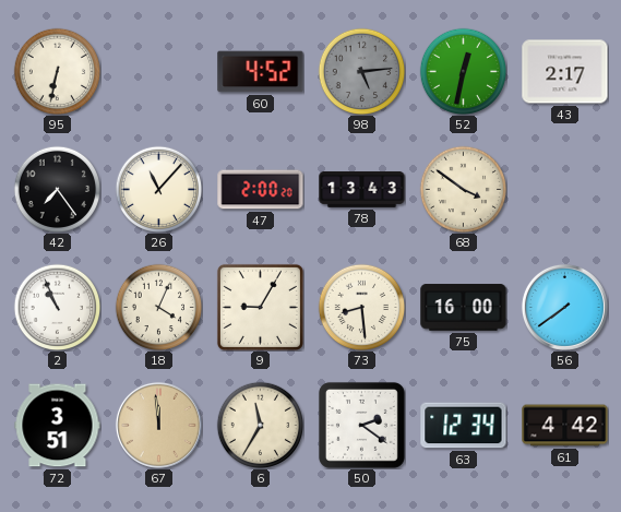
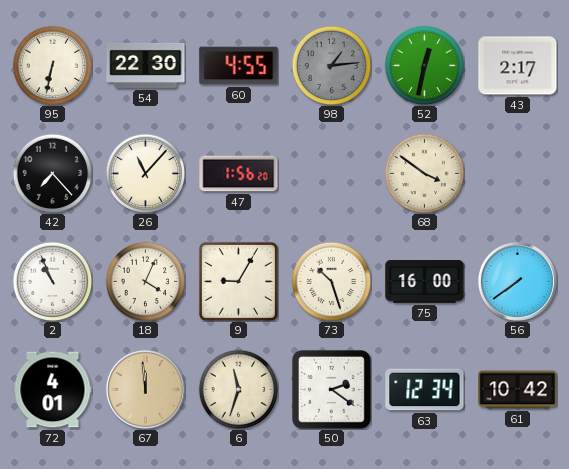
54: none -> 22:30
60: 4:52 -> 4:55
98: 5:14 -> 1:14
42: 7:24 -> 7:23
47: 2:00 -> 1:56
78: 13:43 -> none
73: 8:29 -> 10:27
72: 3:51 -> 4:01
6: 11:35 -> 11:33
61: 4:42 -> 10:42
